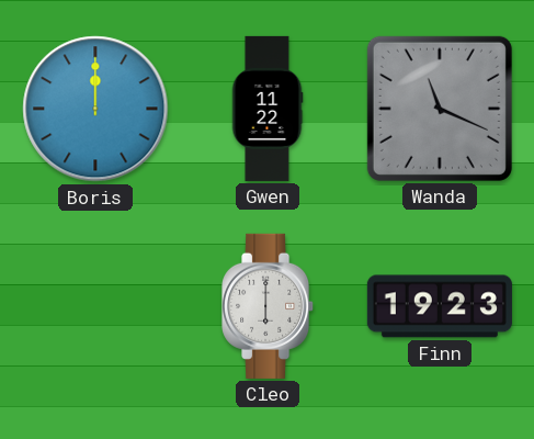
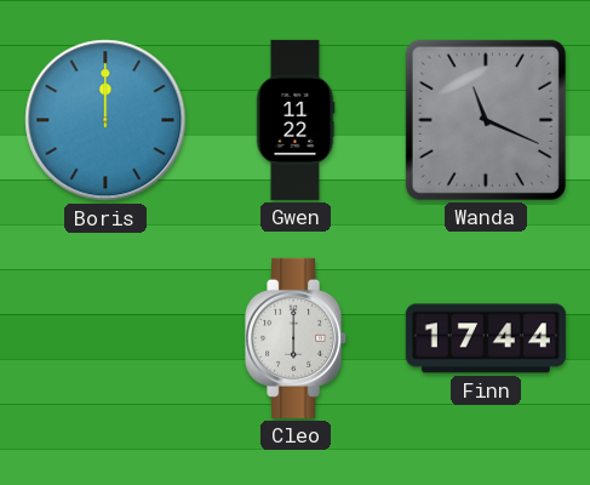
Finn: 19:23 -> 17:44
